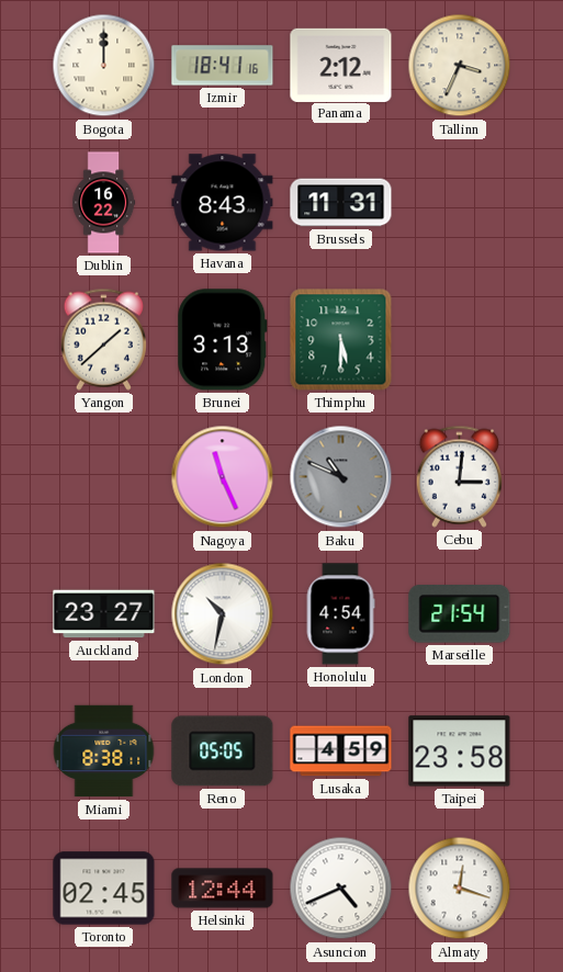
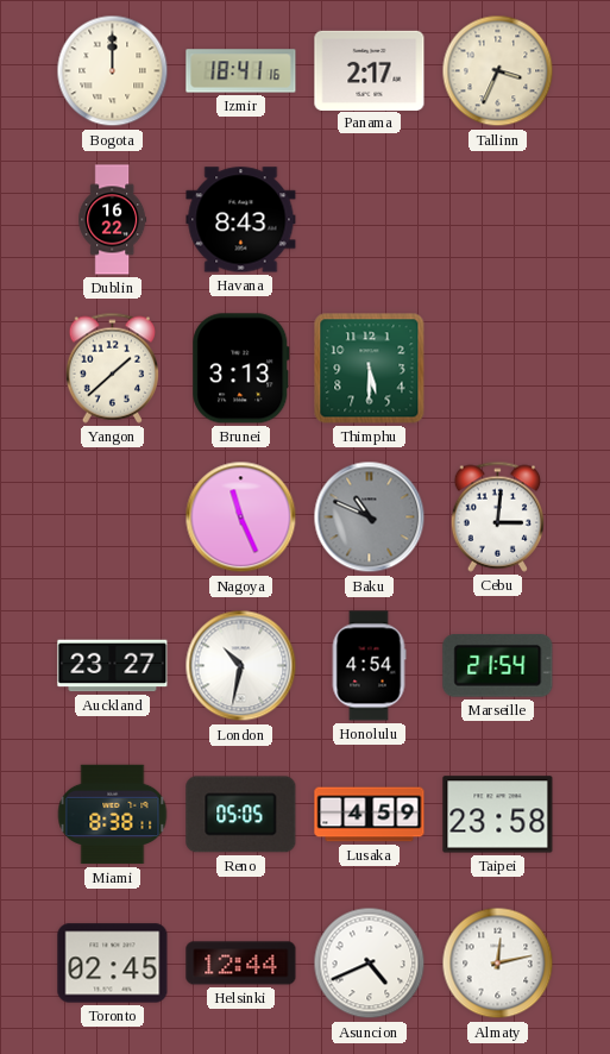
Panama: 2:12 -> 2:17
Brussels: 11:31 -> none
Almaty: 12:18 -> 12:13
